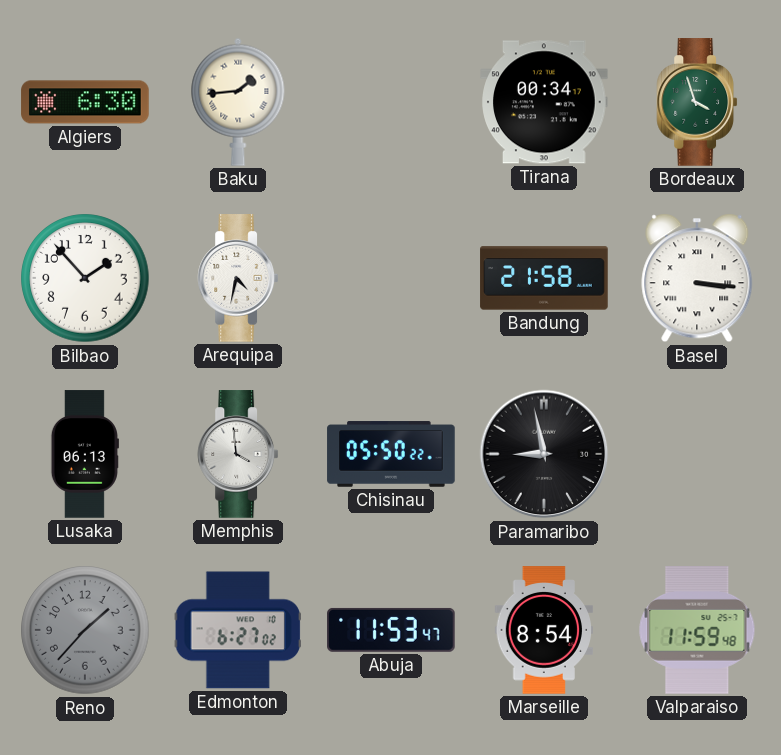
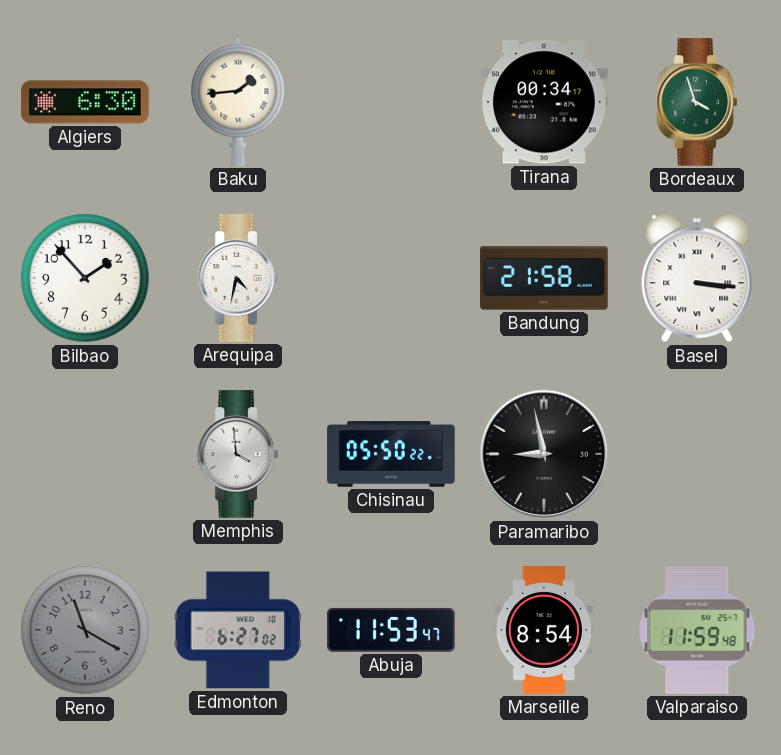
Lusaka: 06:13 -> none
Reno: 1:37 -> 11:20
